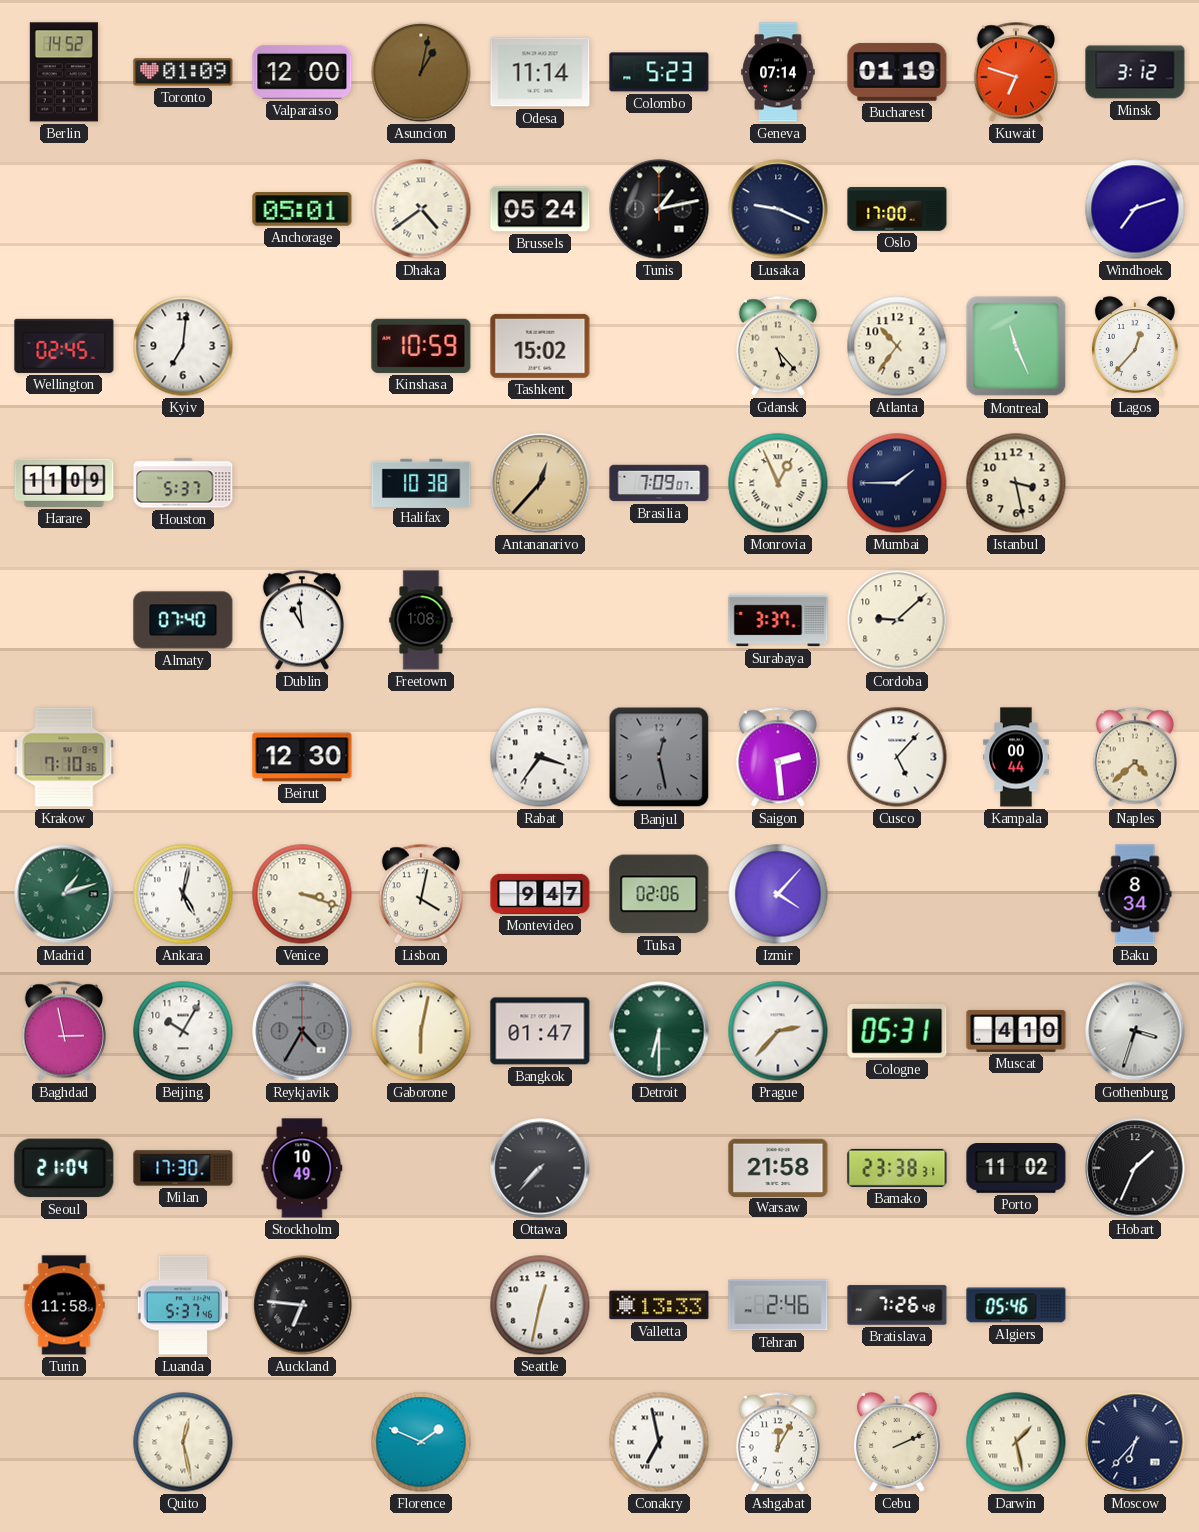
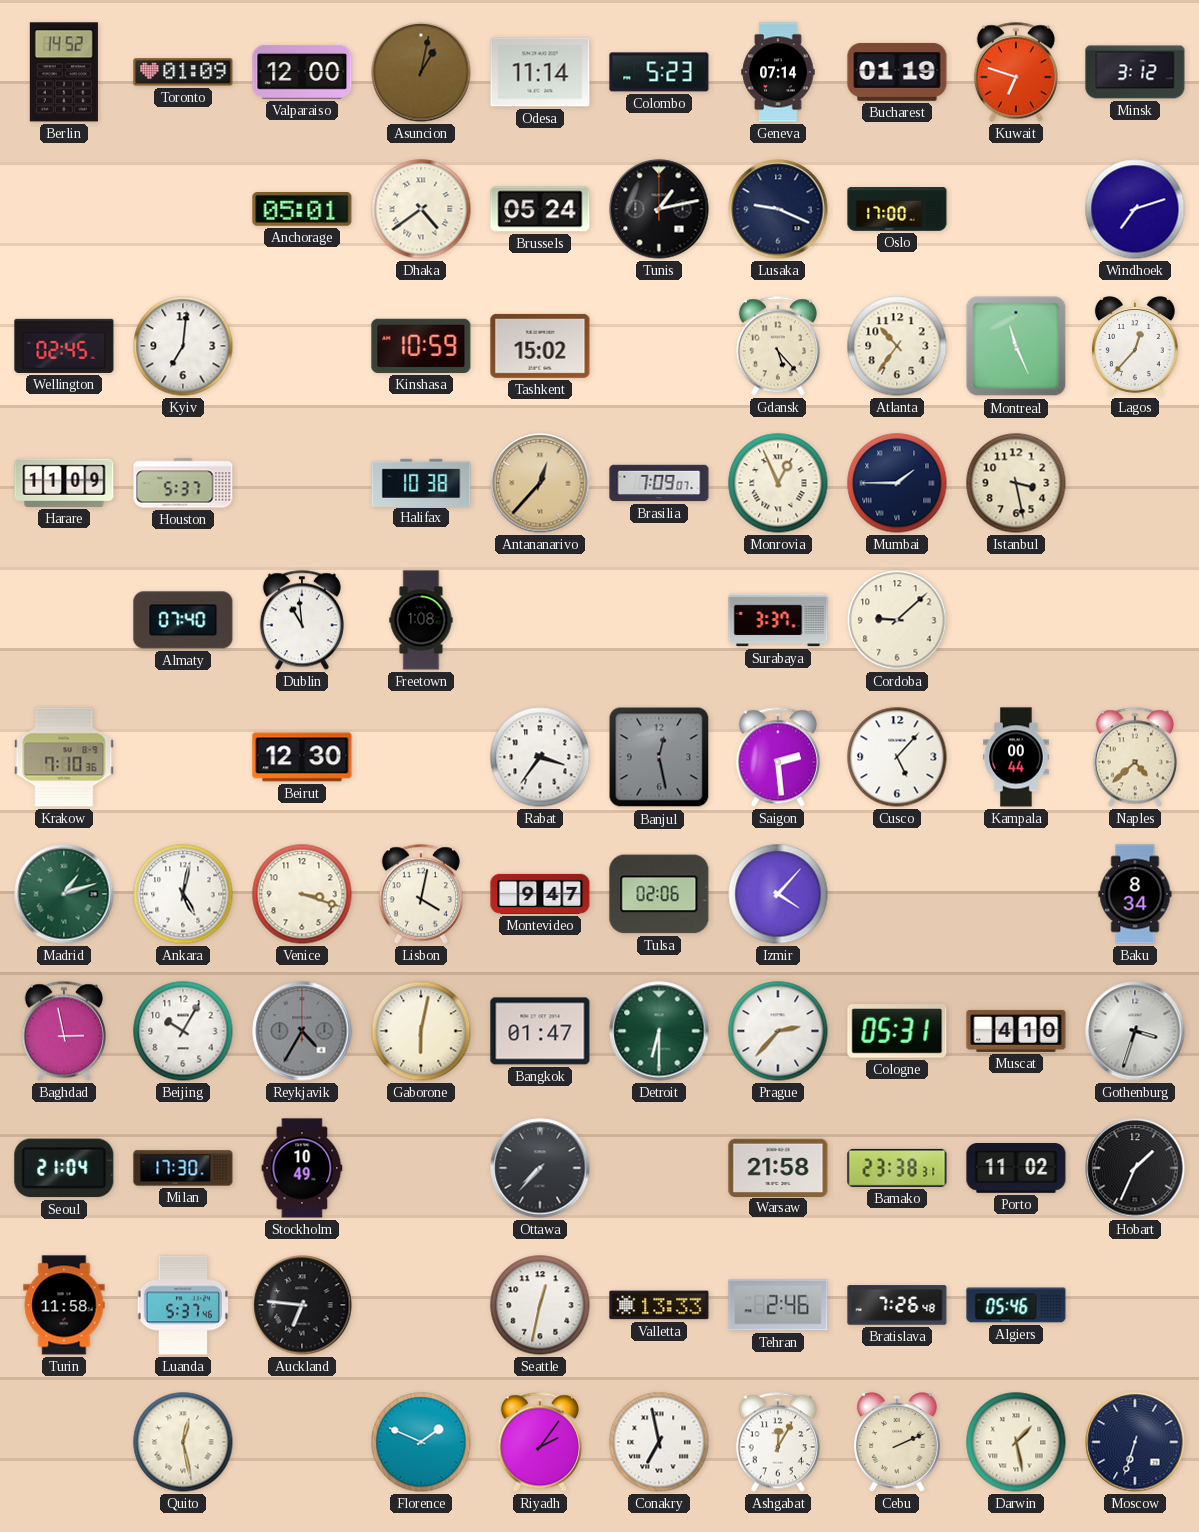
Riyadh: none -> 2:06
Moscow: 6:37 -> 6:33
